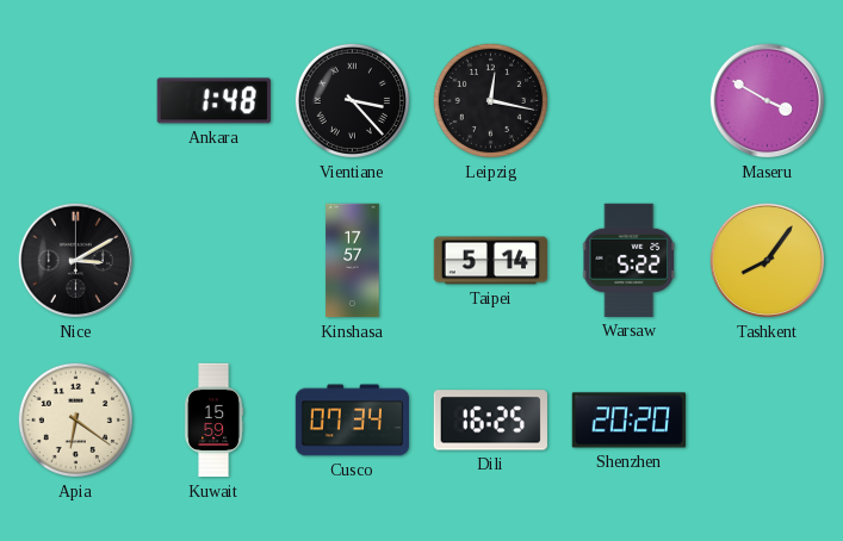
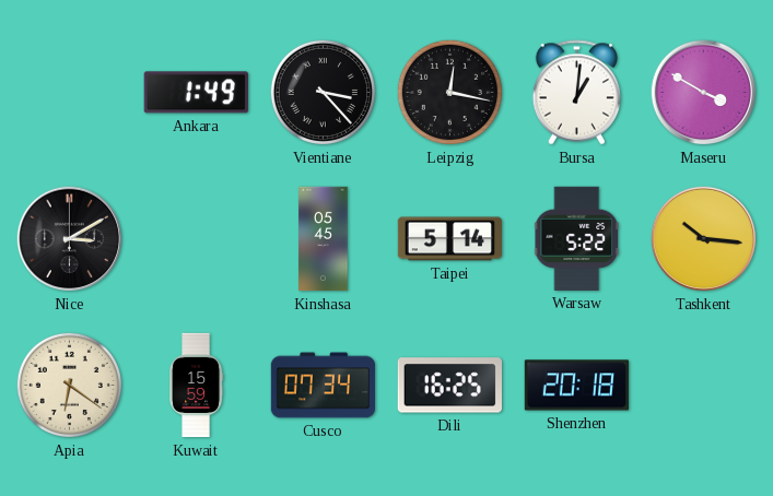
Ankara: 1:48 -> 1:49
Bursa: none -> 1:01
Kinshasa: 17:57 -> 05:45
Tashkent: 8:06 -> 10:16
Shenzhen: 20:20 -> 20:18
